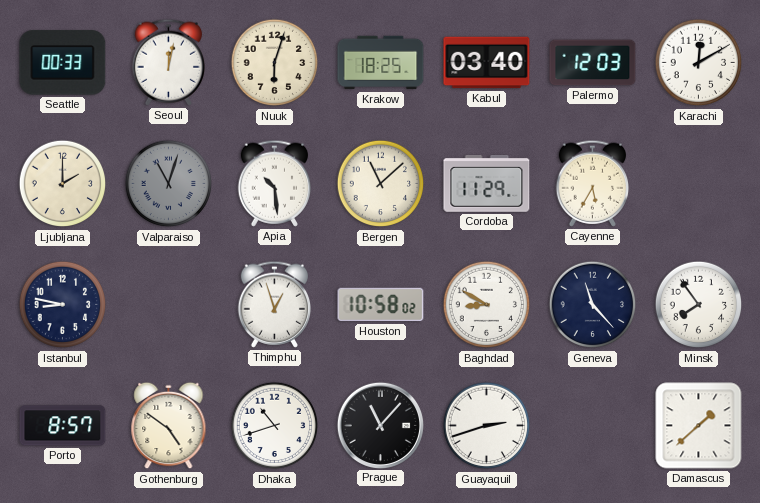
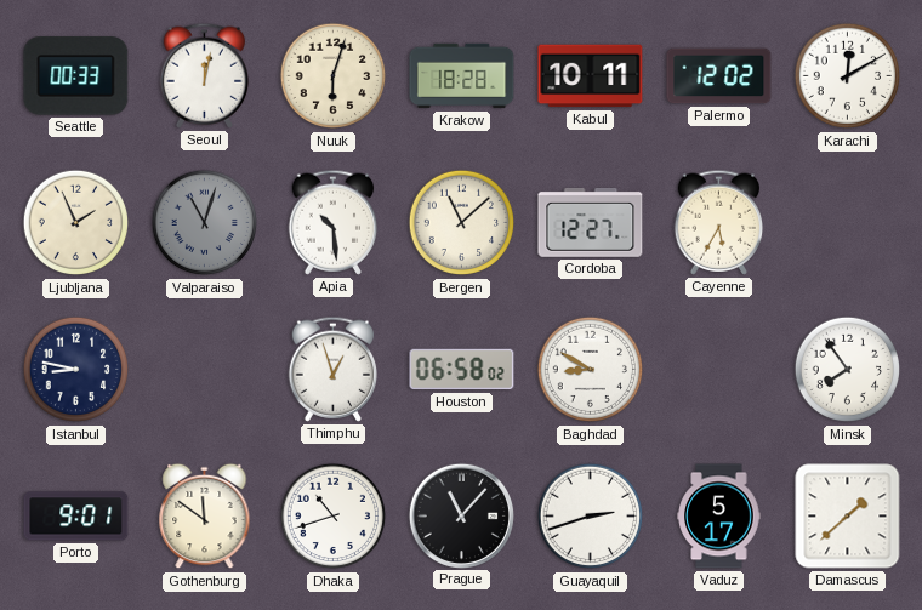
Krakow: 18:25 -> 18:28
Kabul: 03:40 -> 10:11
Palermo: 12:03 -> 12:02
Ljubljana: 2:00 -> 1:56
Cordoba: 11:29 -> 12:27
Houston: 10:58 -> 06:58
Geneva: 11:23 -> none
Porto: 8:57 -> 9:01
Gothenburg: 4:51 -> 11:51
Vaduz: none -> 5:17
